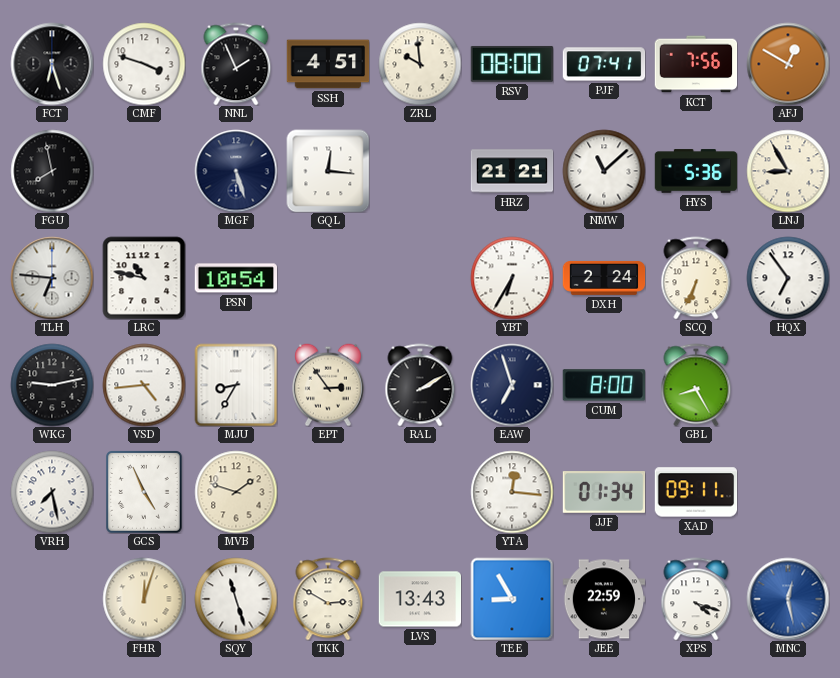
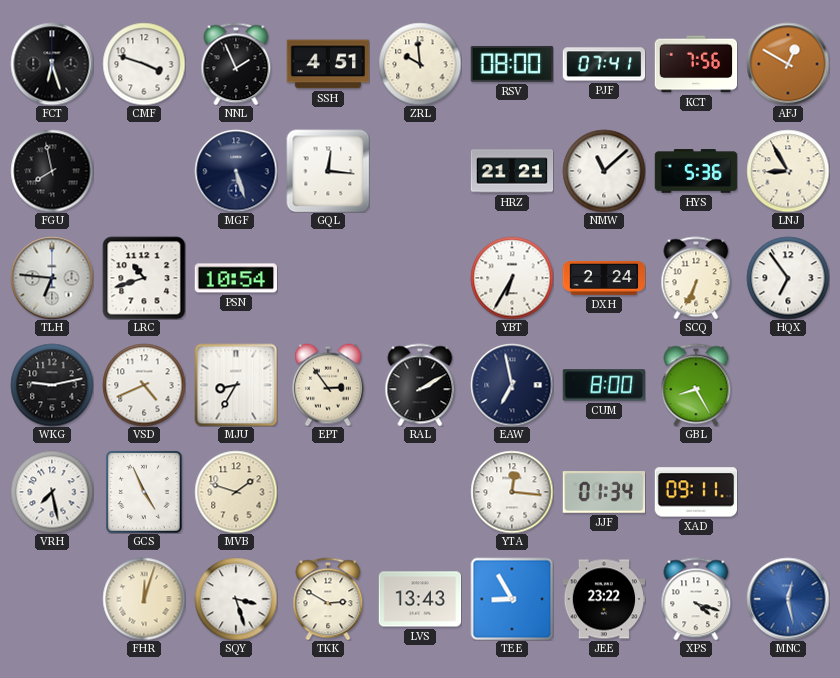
LRC: 10:47 -> 10:42
VSD: 4:44 -> 4:41
EAW: 6:57 -> 6:58
SQY: 11:27 -> 3:27
JEE: 22:59 -> 23:22
